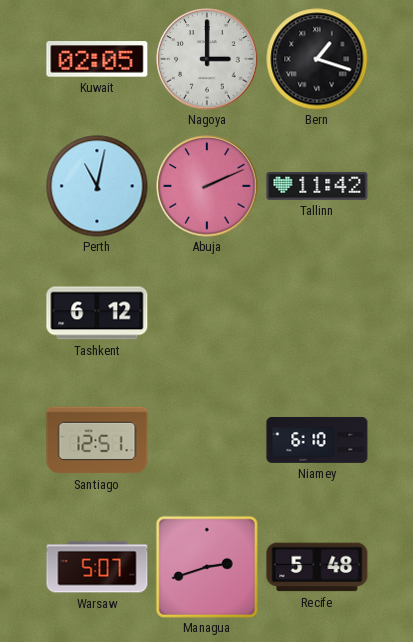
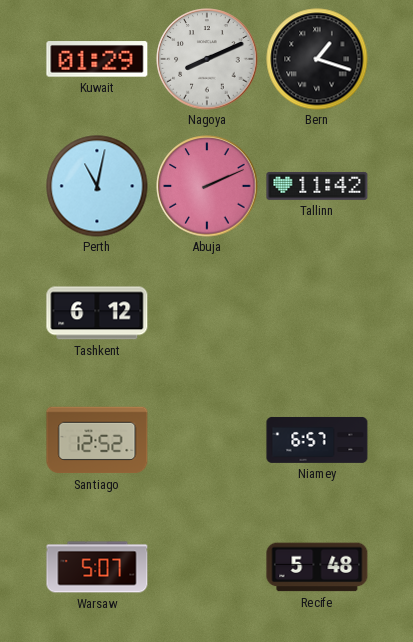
Kuwait: 02:05 -> 01:29
Nagoya: 3:00 -> 8:11
Santiago: 12:51 -> 12:52
Niamey: 6:10 -> 6:57
Managua: 2:42 -> none
